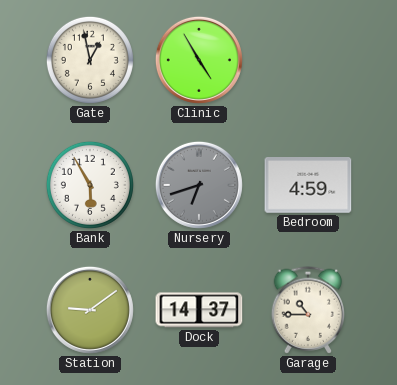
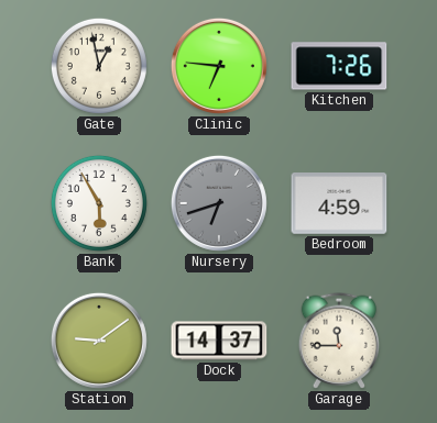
Clinic: 4:55 -> 6:46
Kitchen: none -> 7:26
Garage: 10:45 -> 11:45
